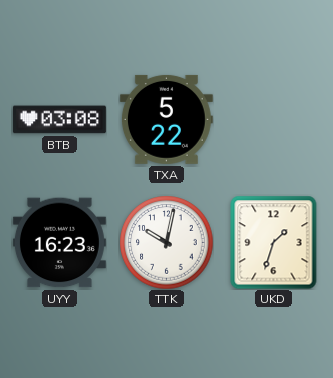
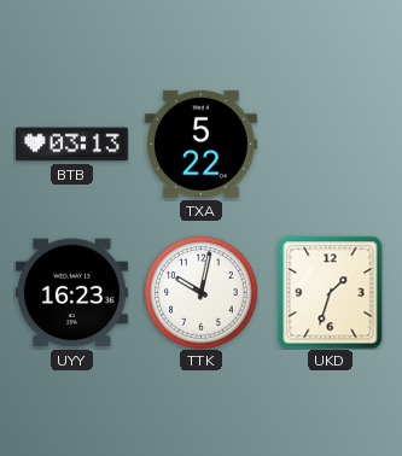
BTB: 03:08 -> 03:13
